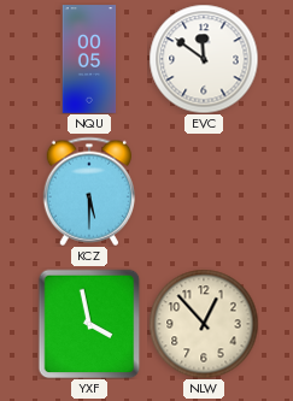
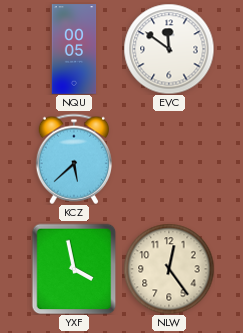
KCZ: 5:30 -> 5:38
NLW: 12:53 -> 12:24
